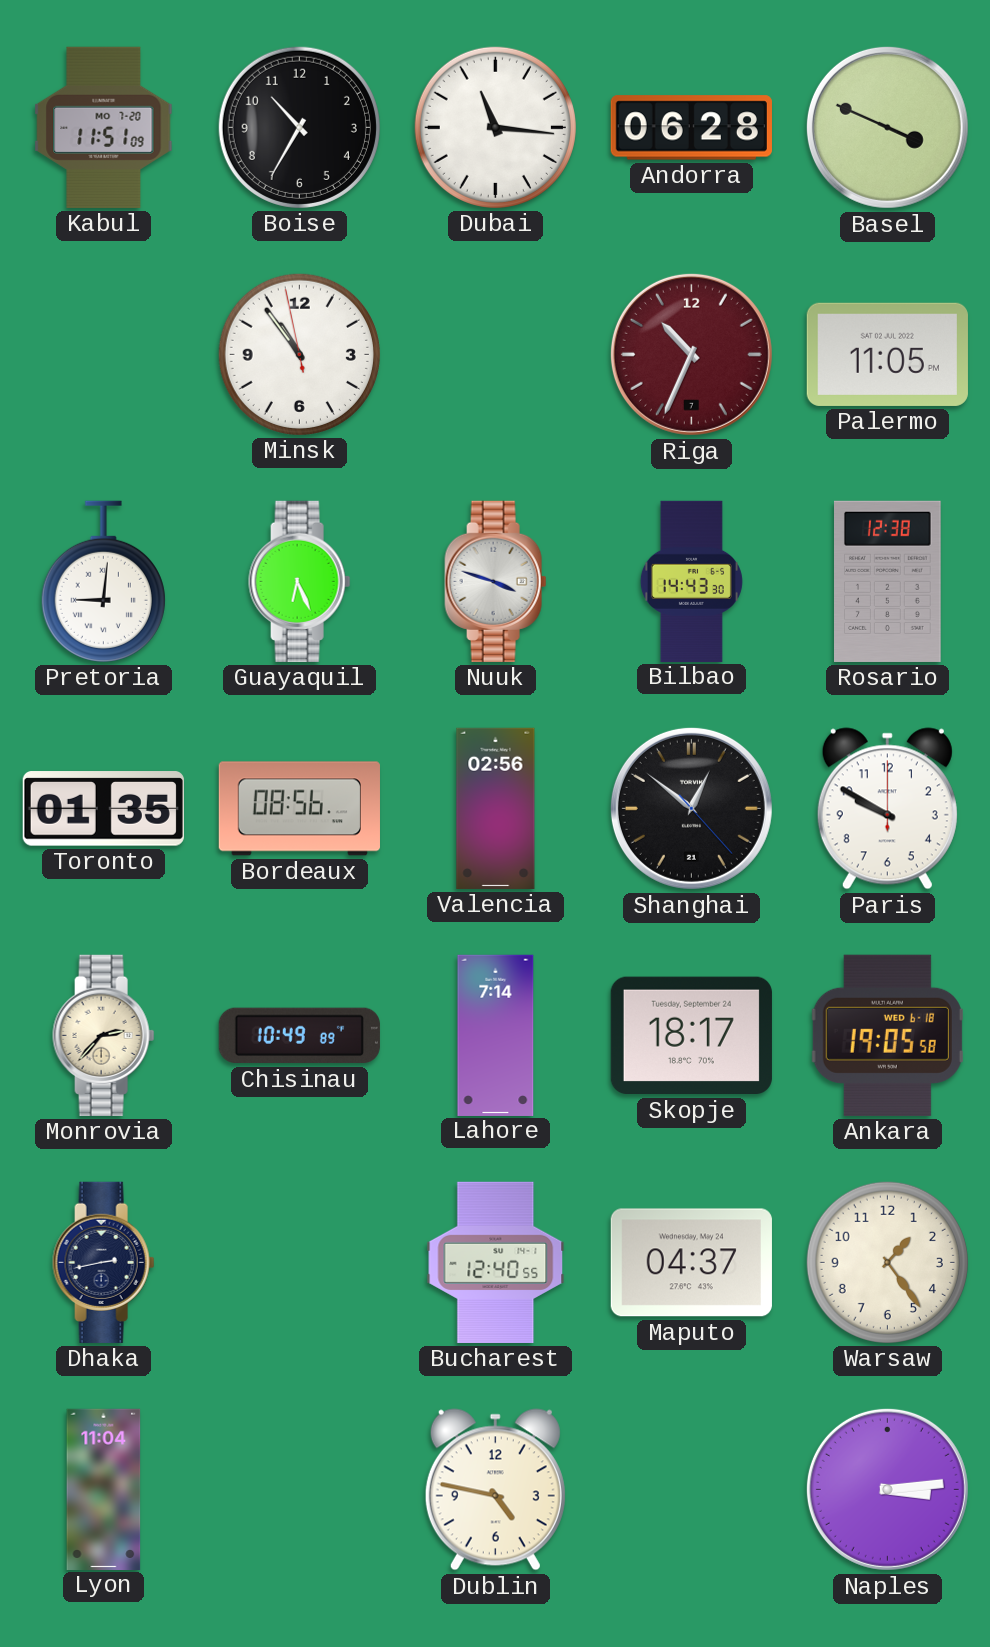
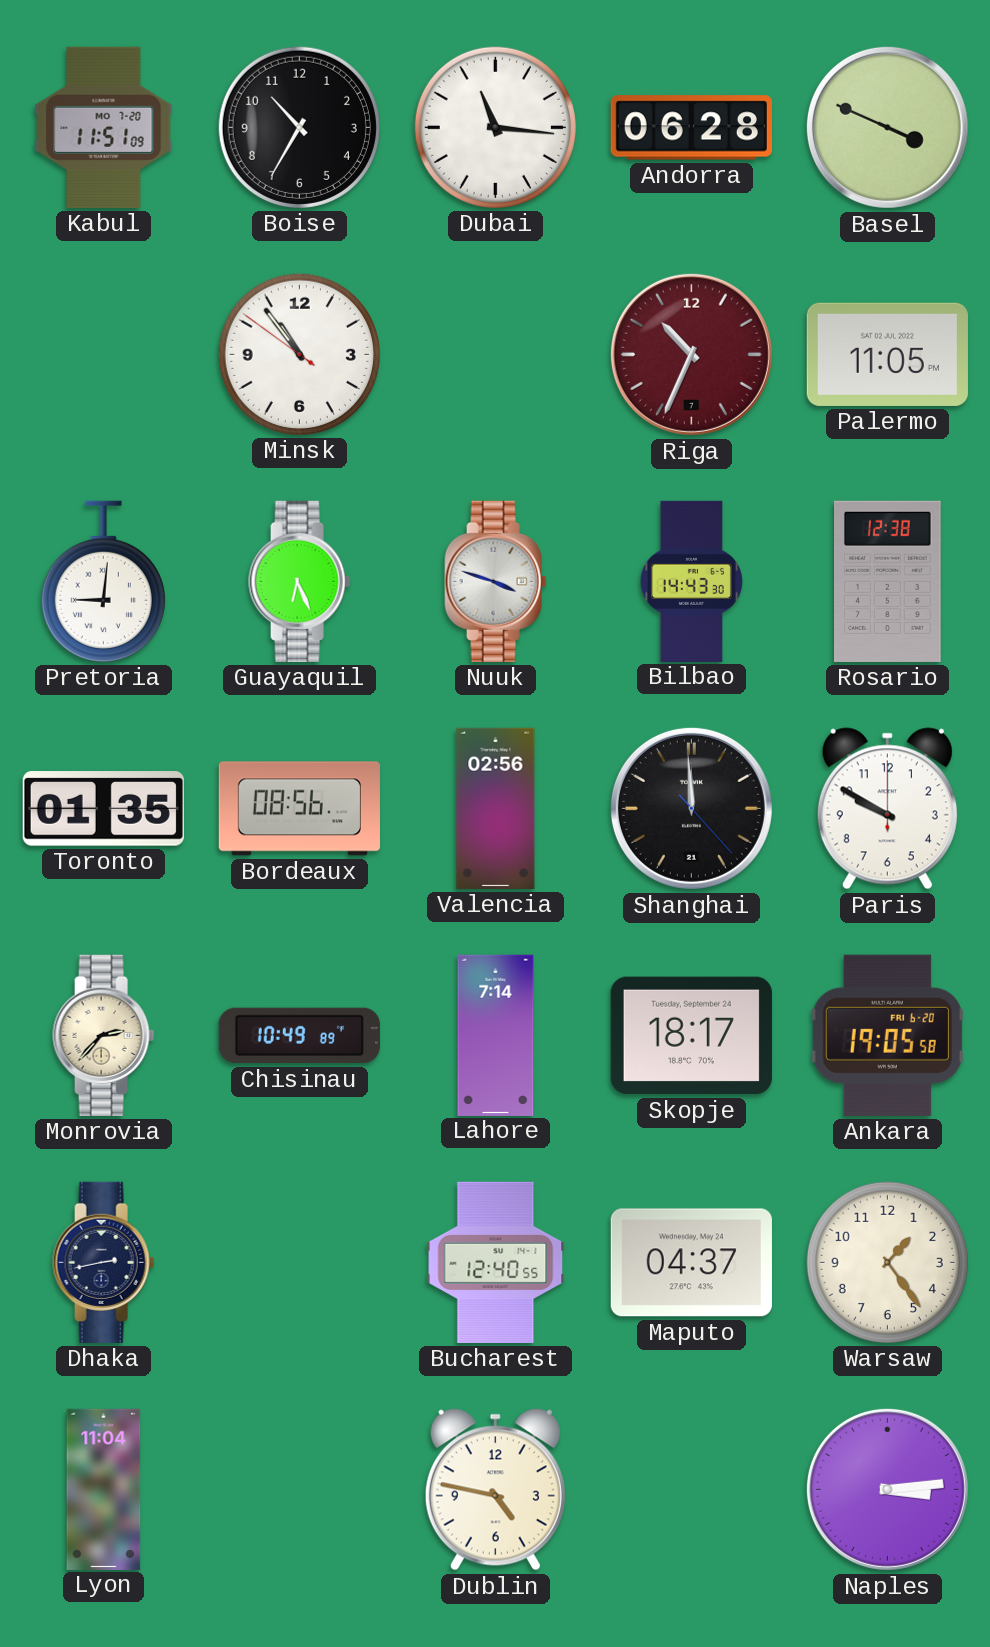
Minsk: 10:53:58 -> 10:53:51
Shanghai: 12:51 -> 11:59
Ankara date: WED 6-18 -> FRI 6-20
